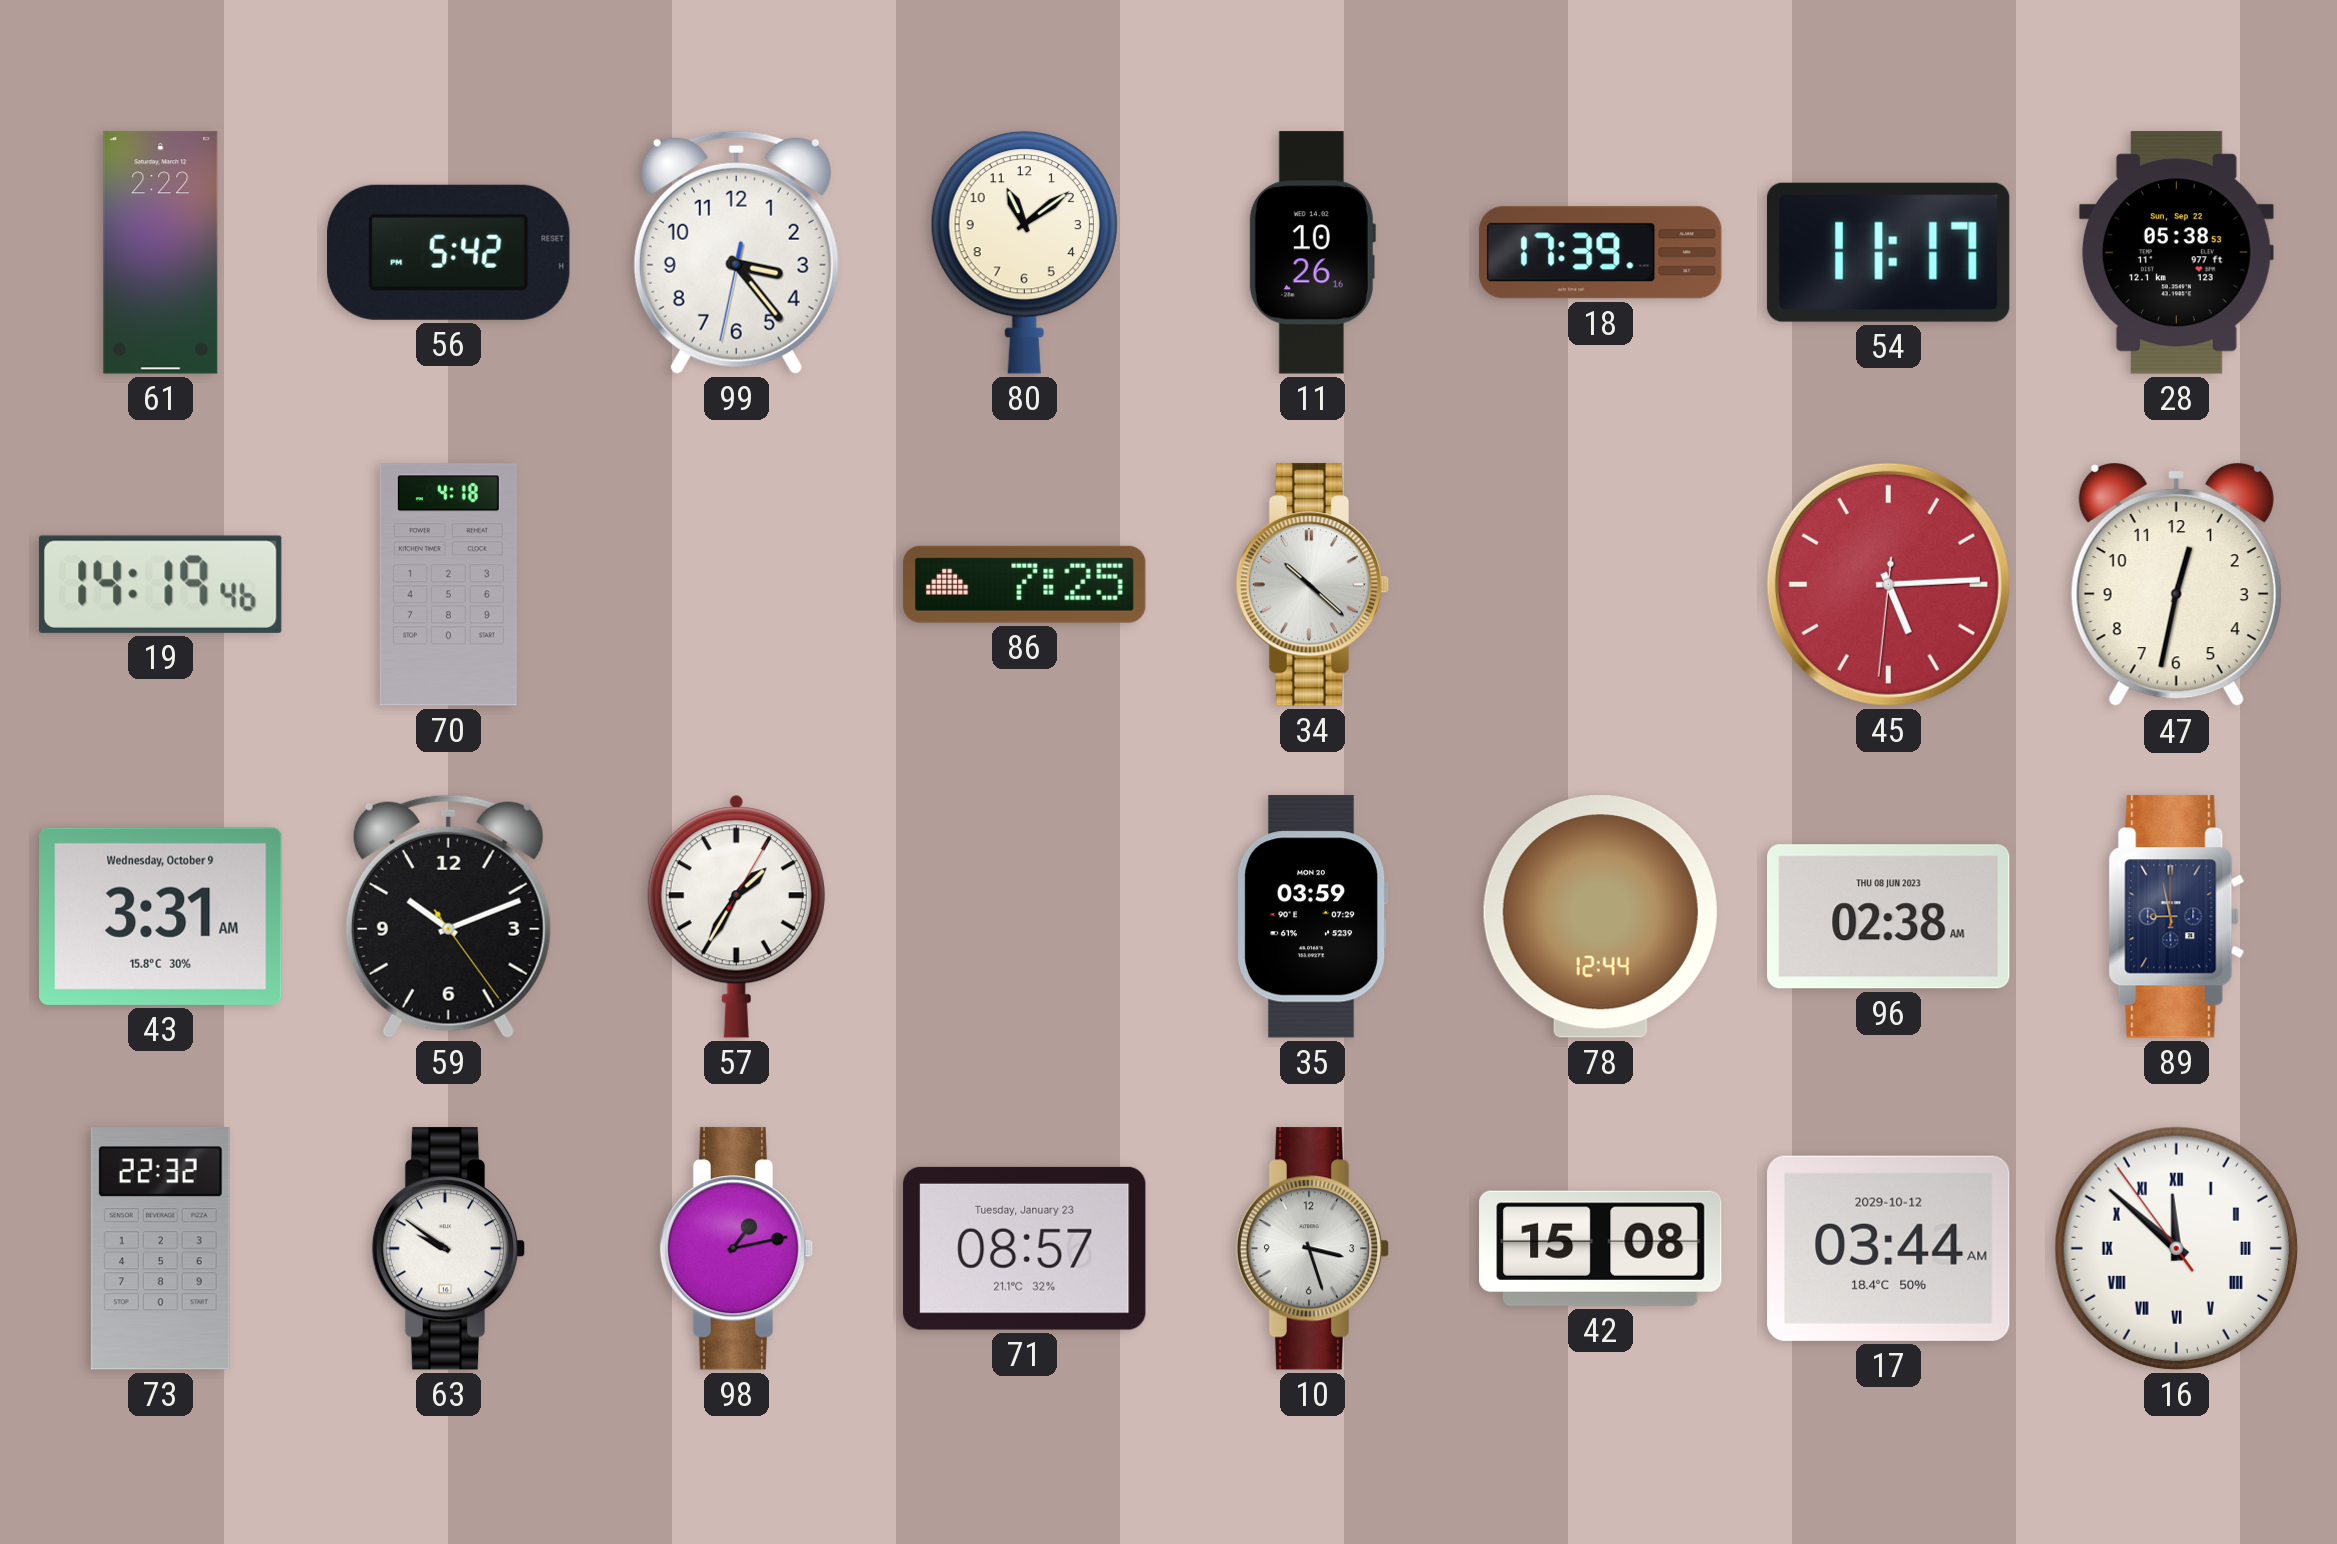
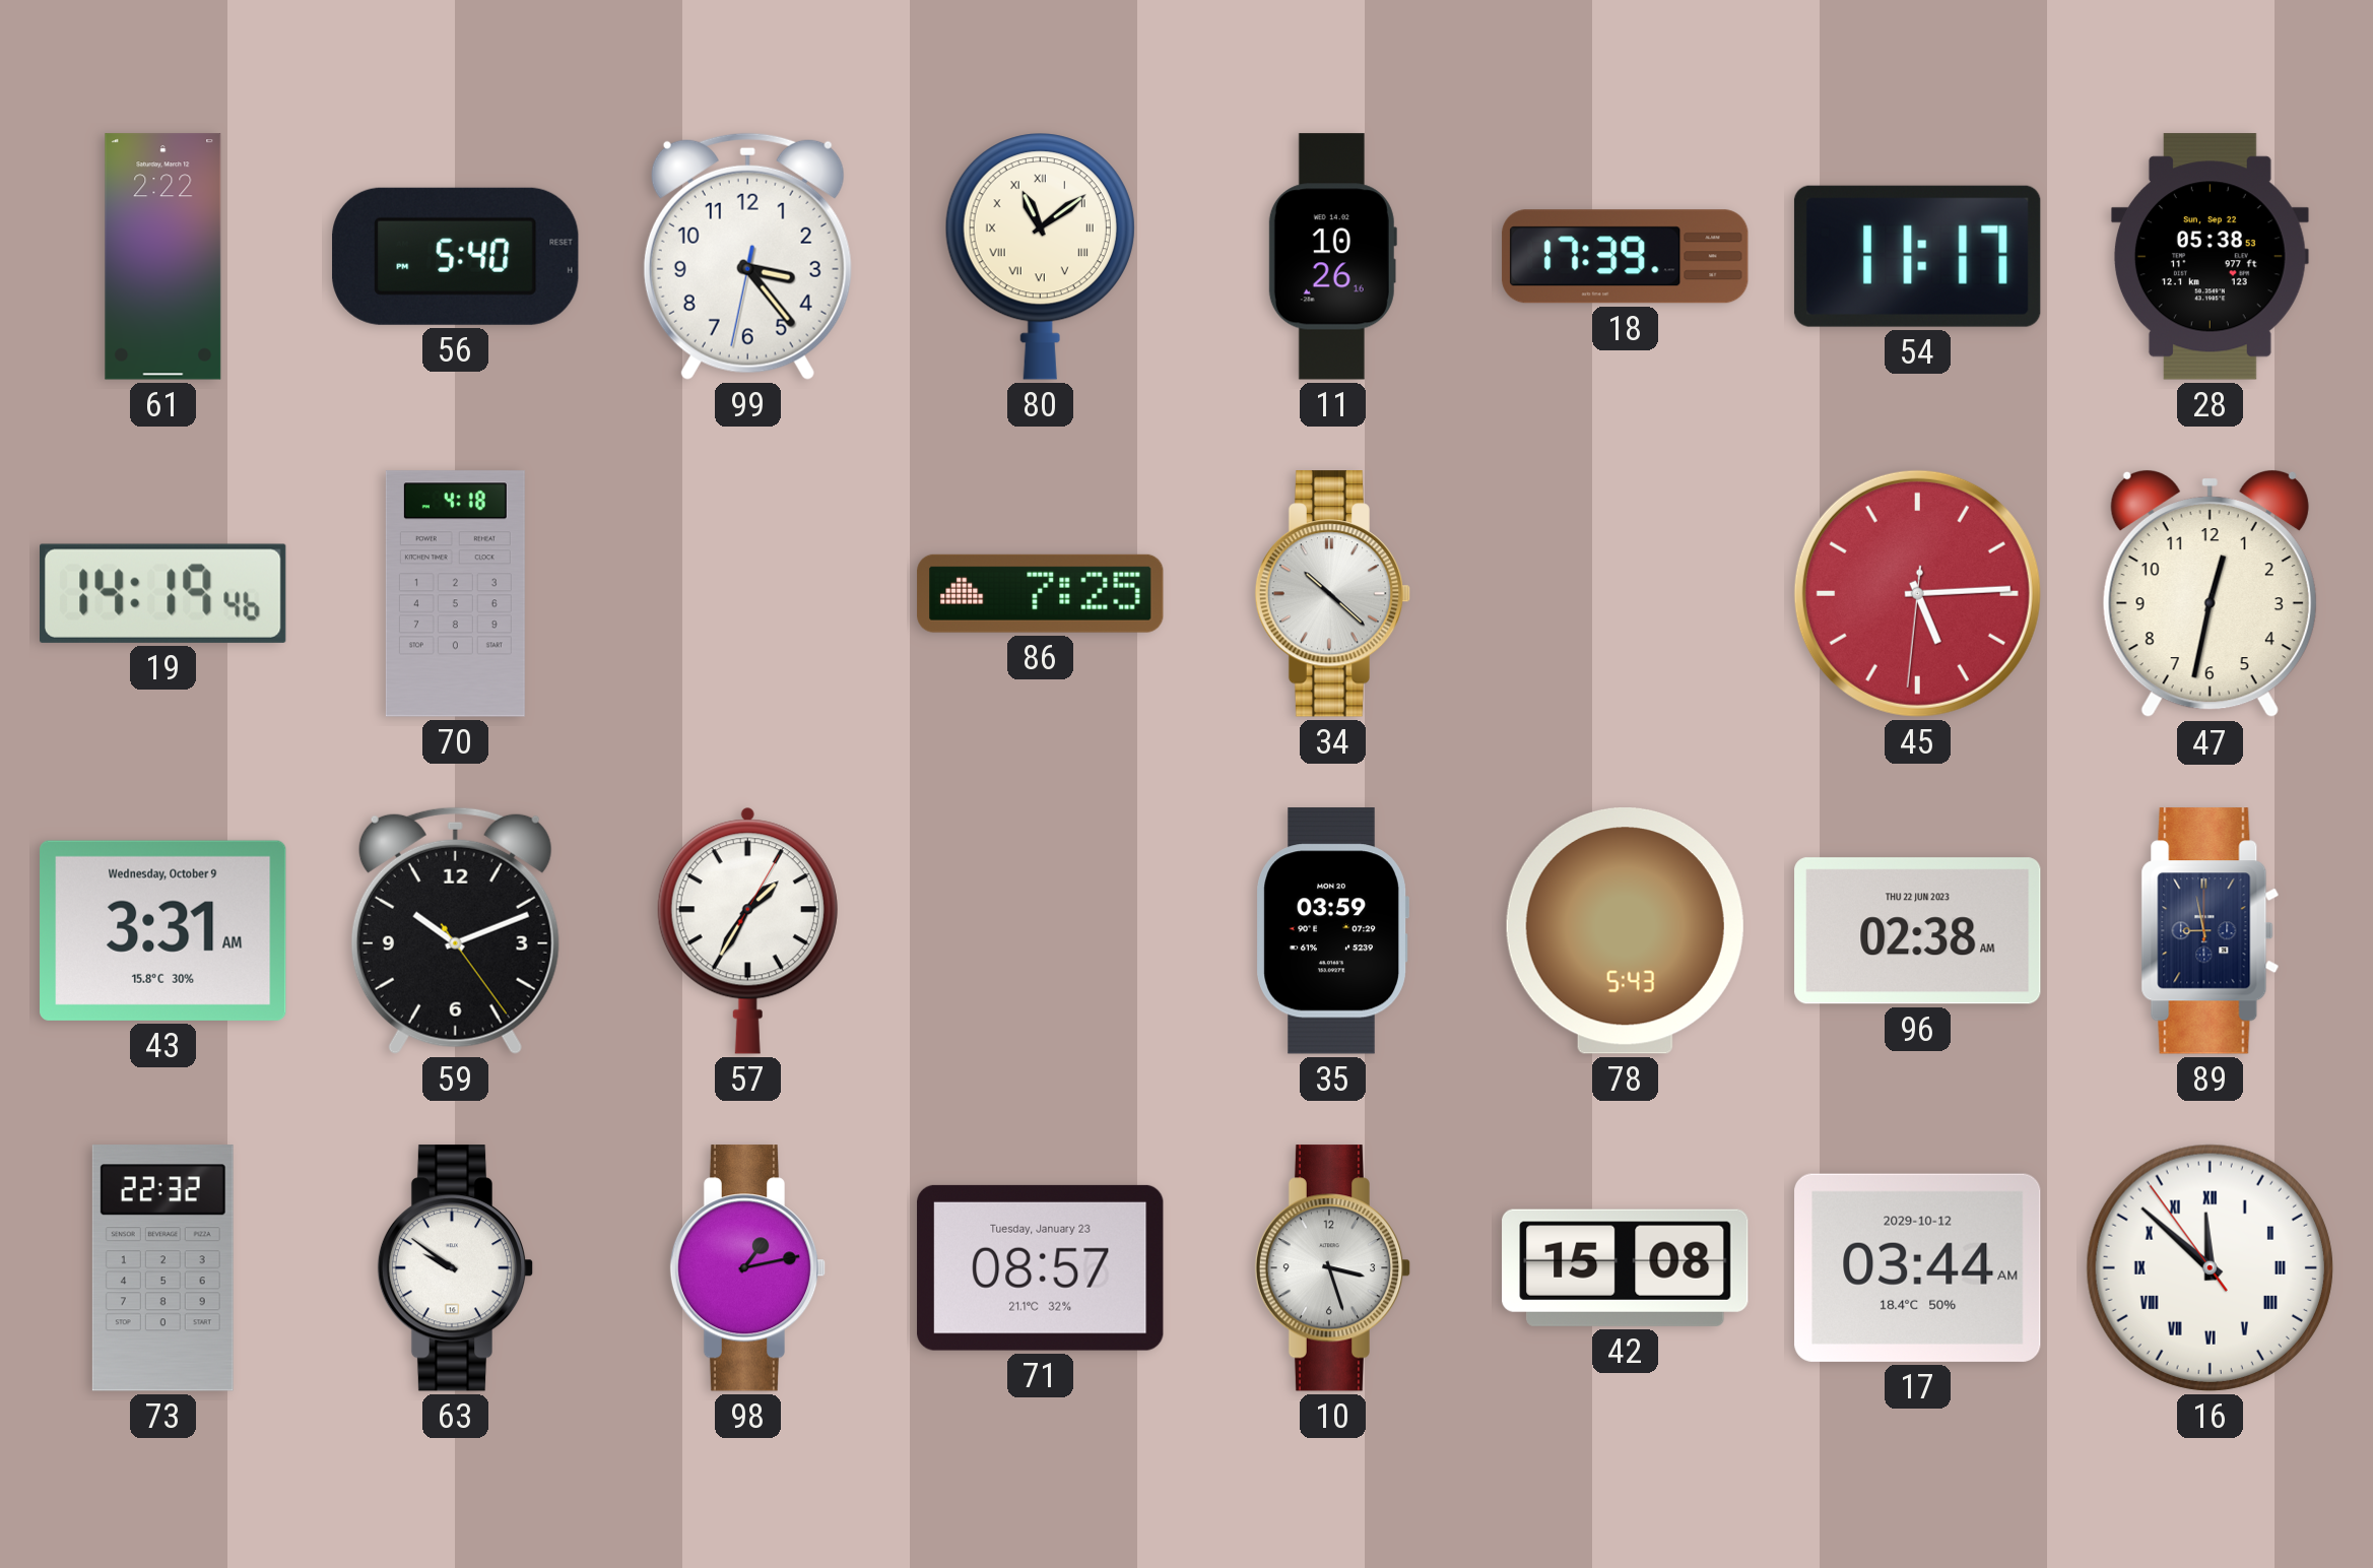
56: 5:42 -> 5:40
80 numerals: Arabic -> Roman
78: 12:44 -> 5:43
96 date: THU 08 JUN 2023 -> THU 22 JUN 2023
